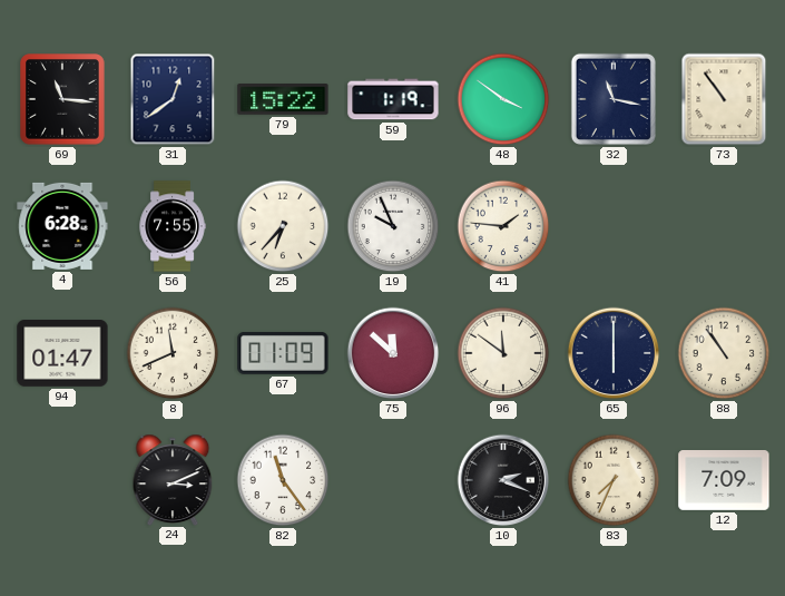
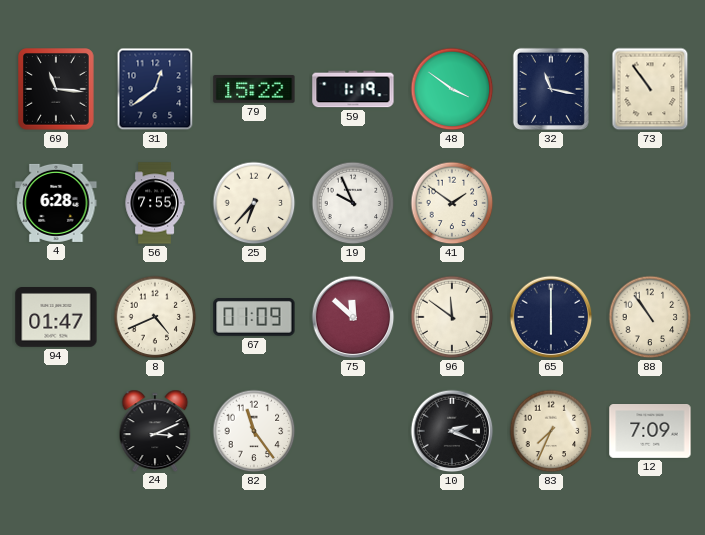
41: 1:46 -> 1:51
8: 11:41 -> 4:41
